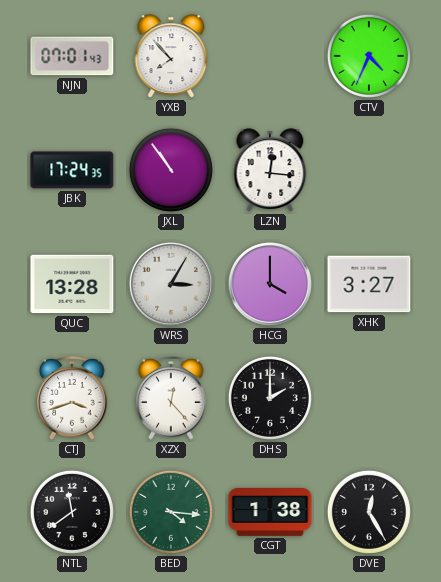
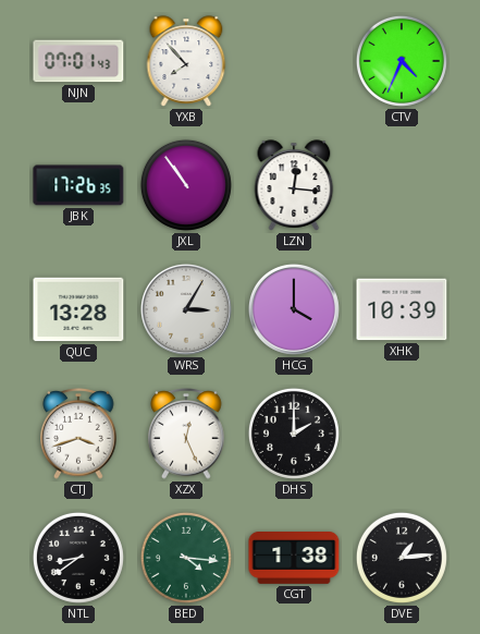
JBK: 17:24 -> 17:26
XHK: 3:27 -> 10:39
XZX: 12:23 -> 12:26
NTL: 11:39 -> 8:39
DVE: 12:25 -> 1:14
